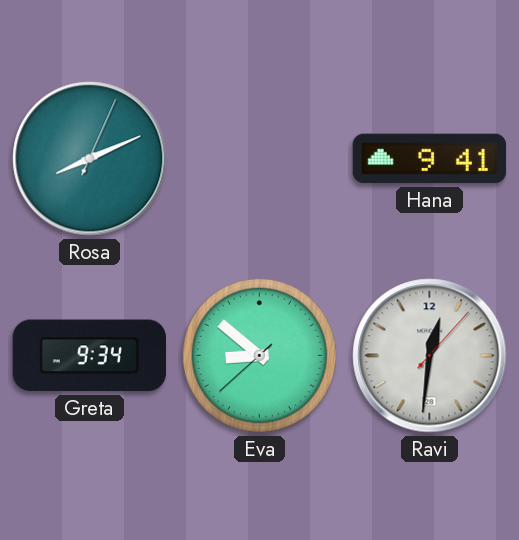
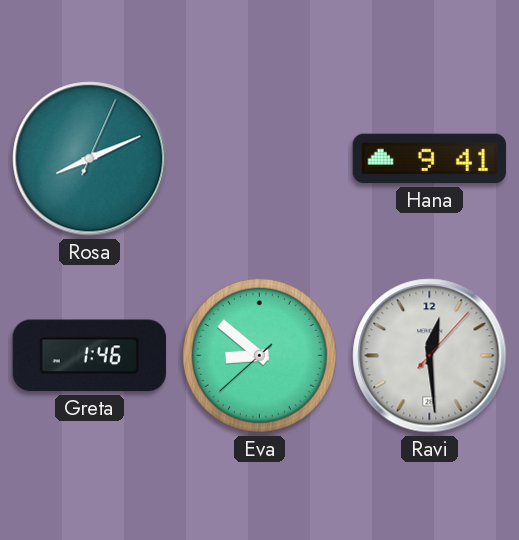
Greta: 9:34 -> 1:46
Ravi: 12:31 -> 12:29
